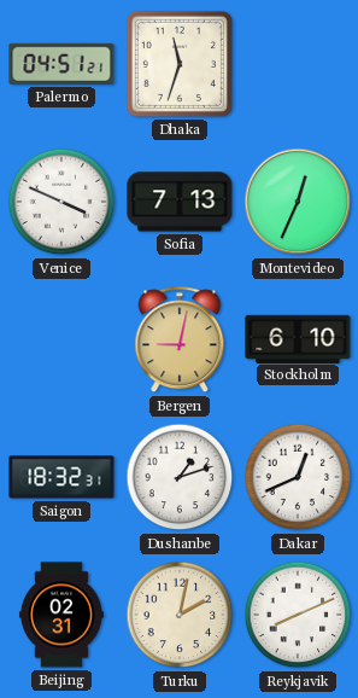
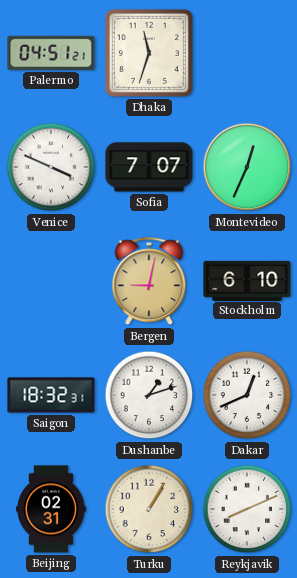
Sofia: 7:13 -> 7:07
Turku: 2:02 -> 1:05
